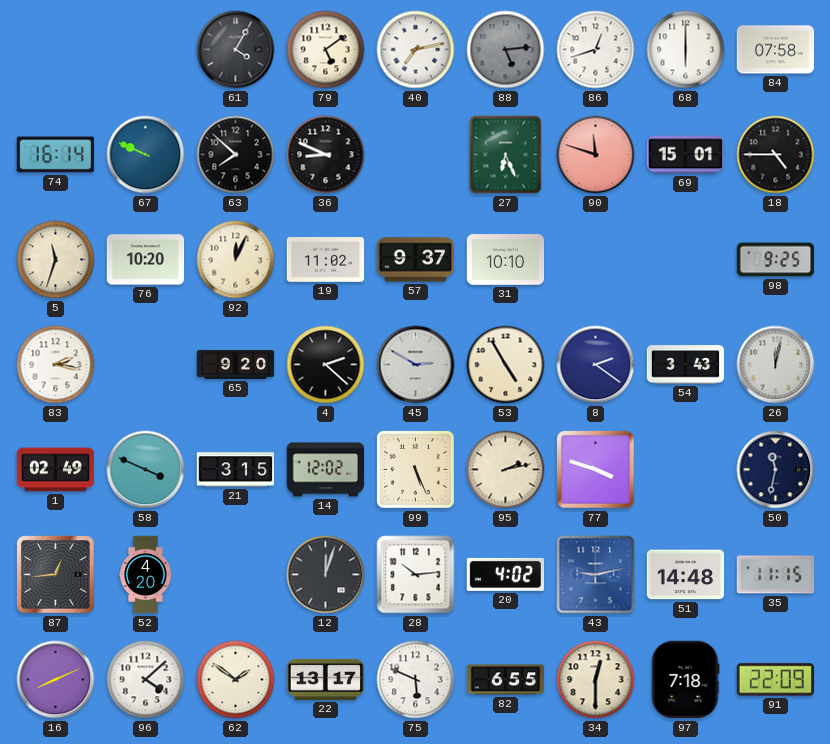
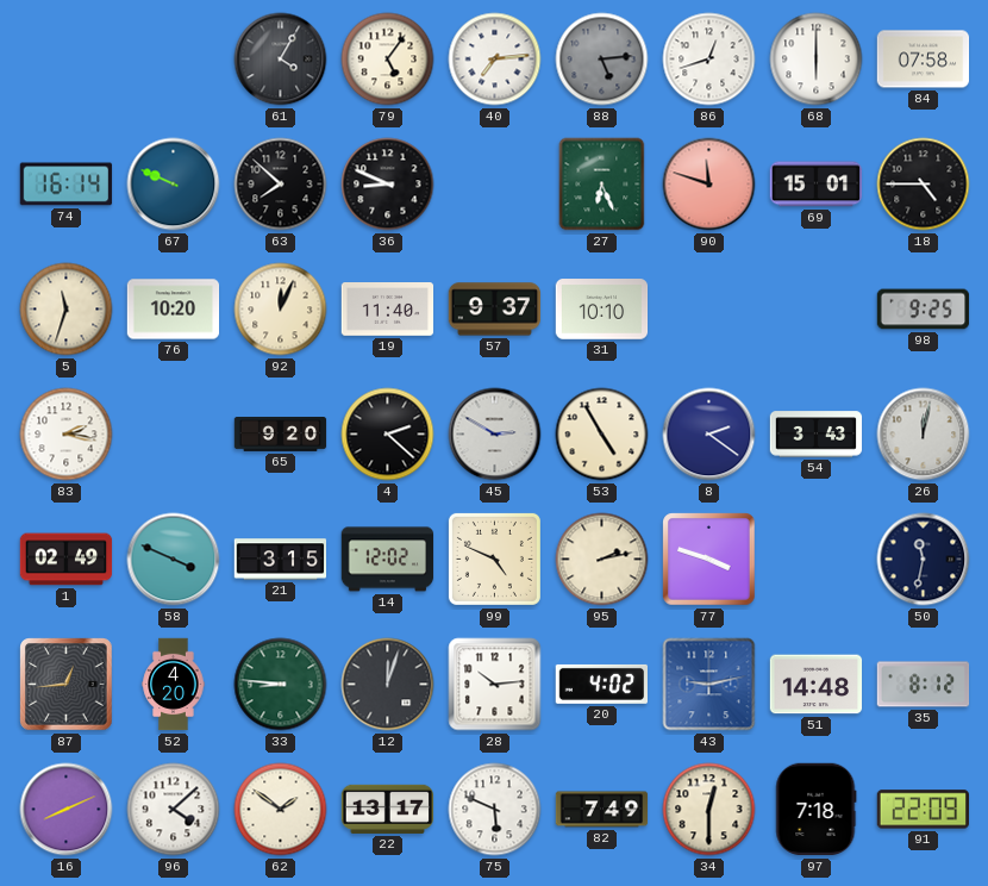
79: 5:09 -> 5:06
40: 7:13 -> 7:14
19: 11:02 -> 11:40
99: 5:26 -> 4:49
33: none -> 8:46
35: 11:15 -> 8:12
82: 6:55 -> 7:49
